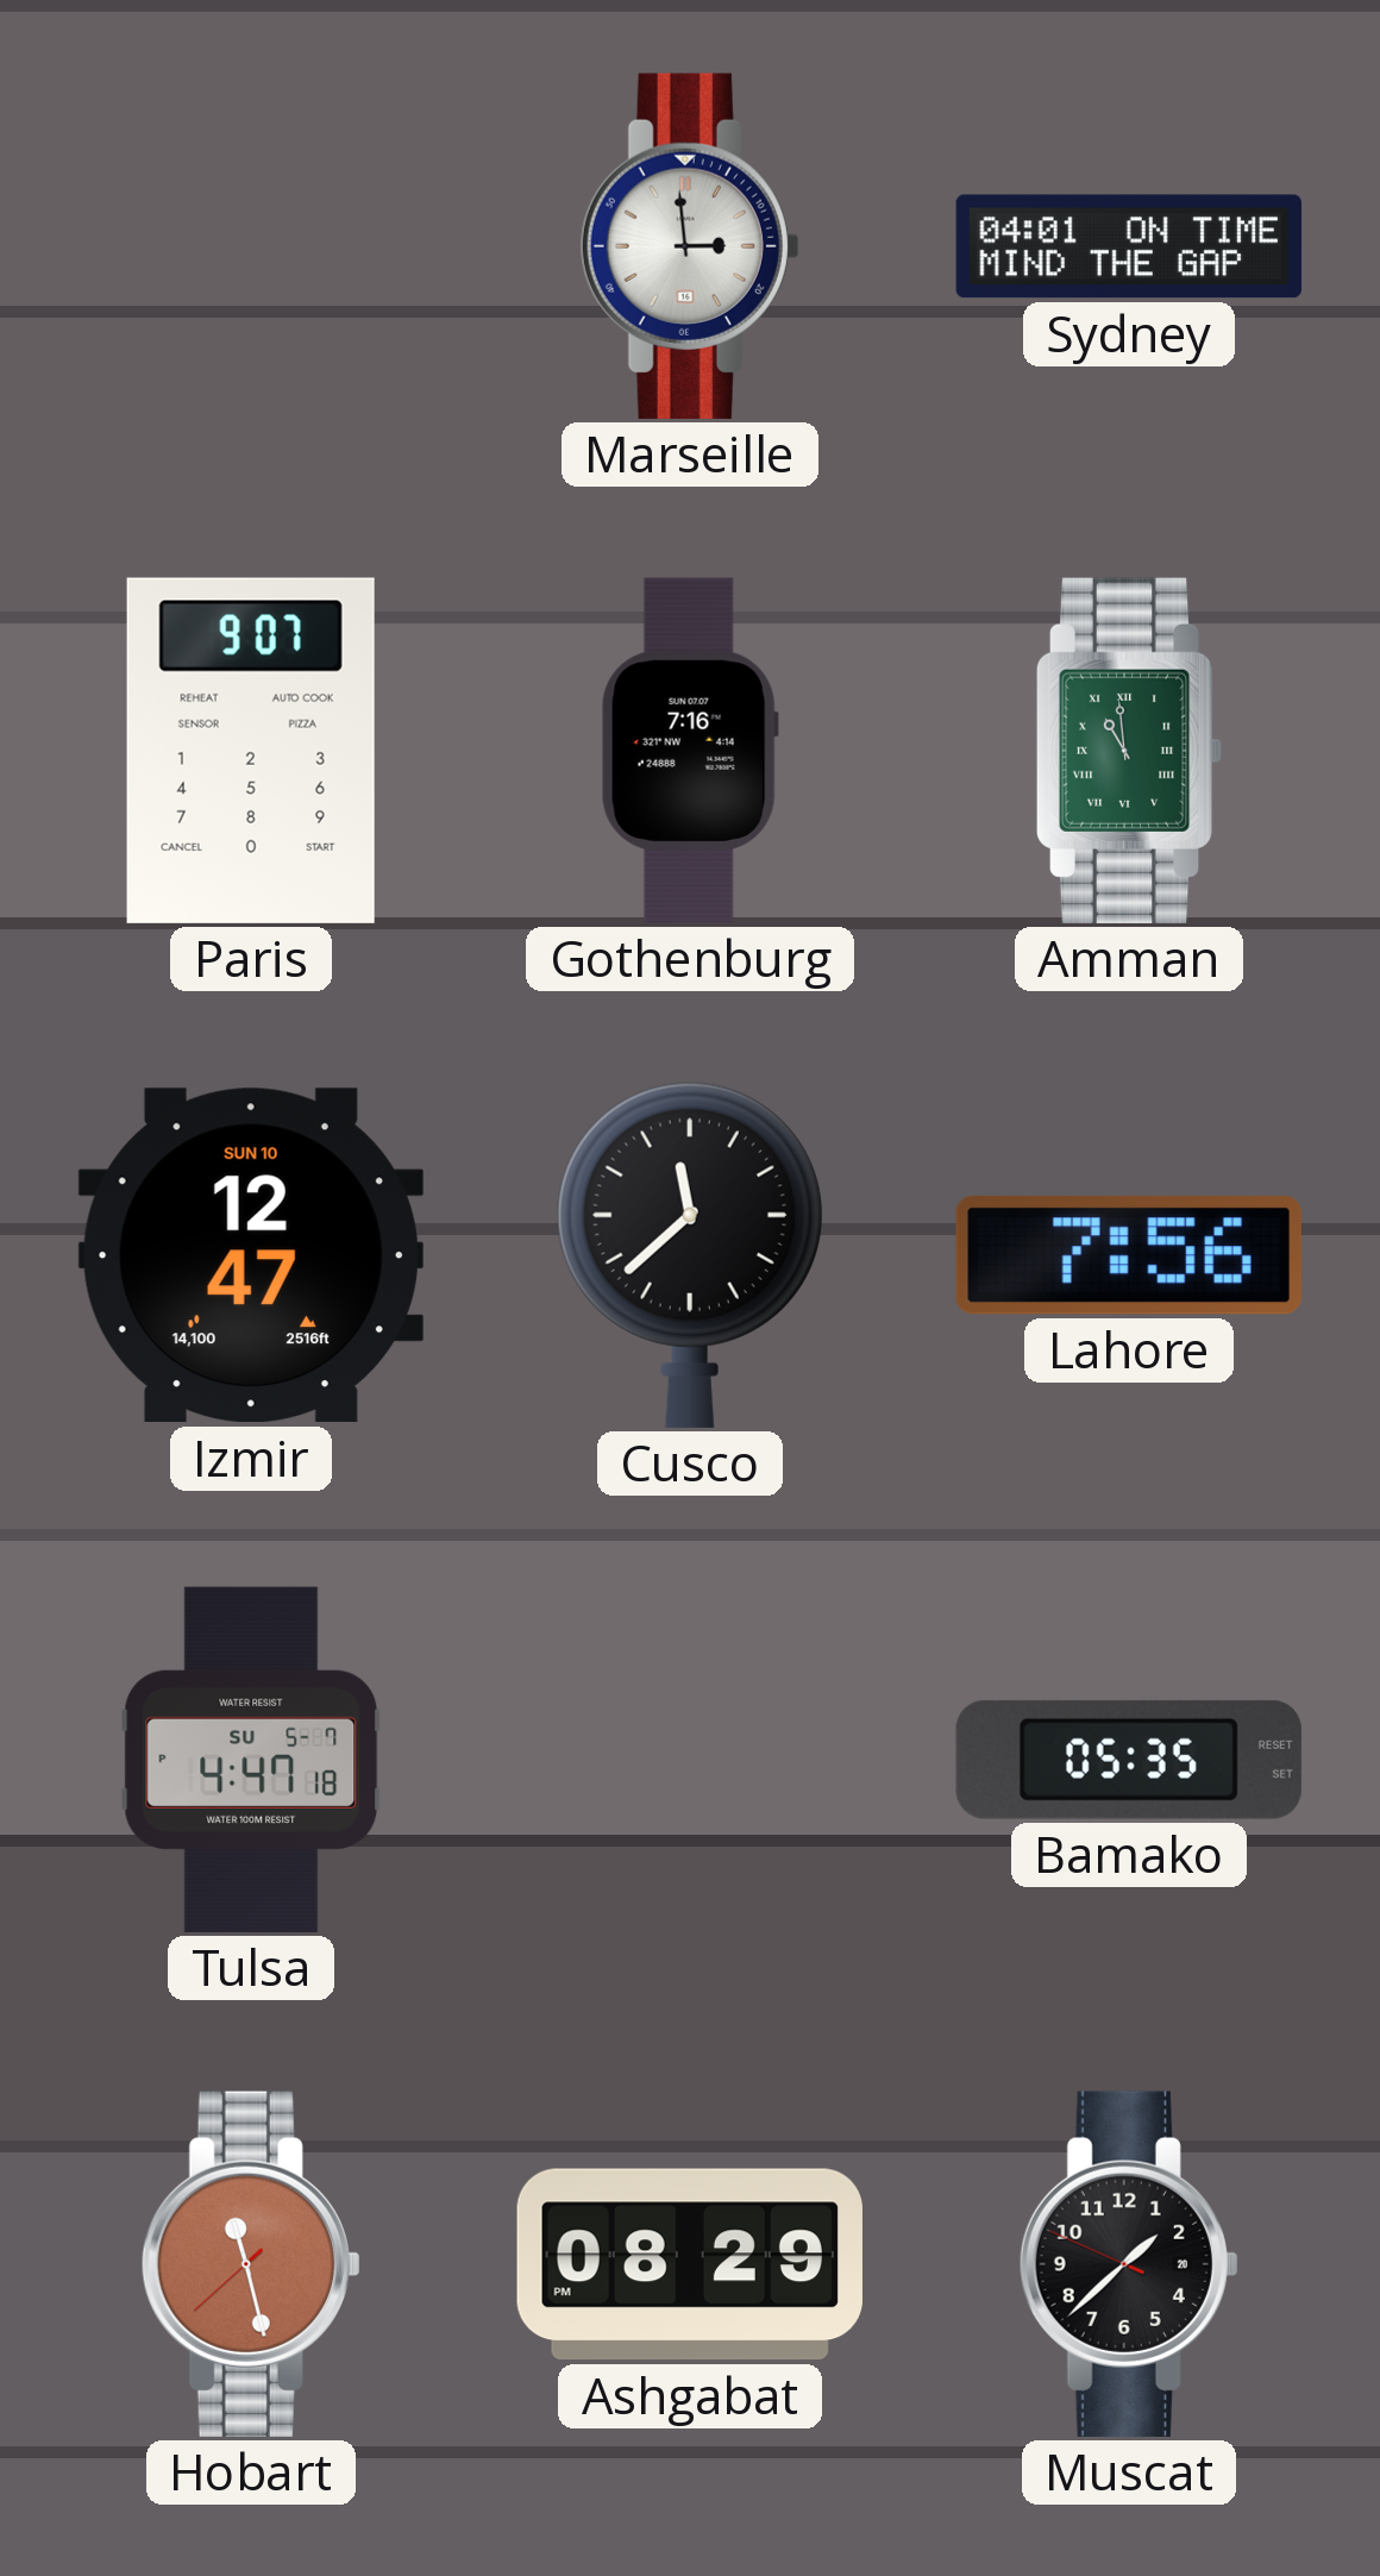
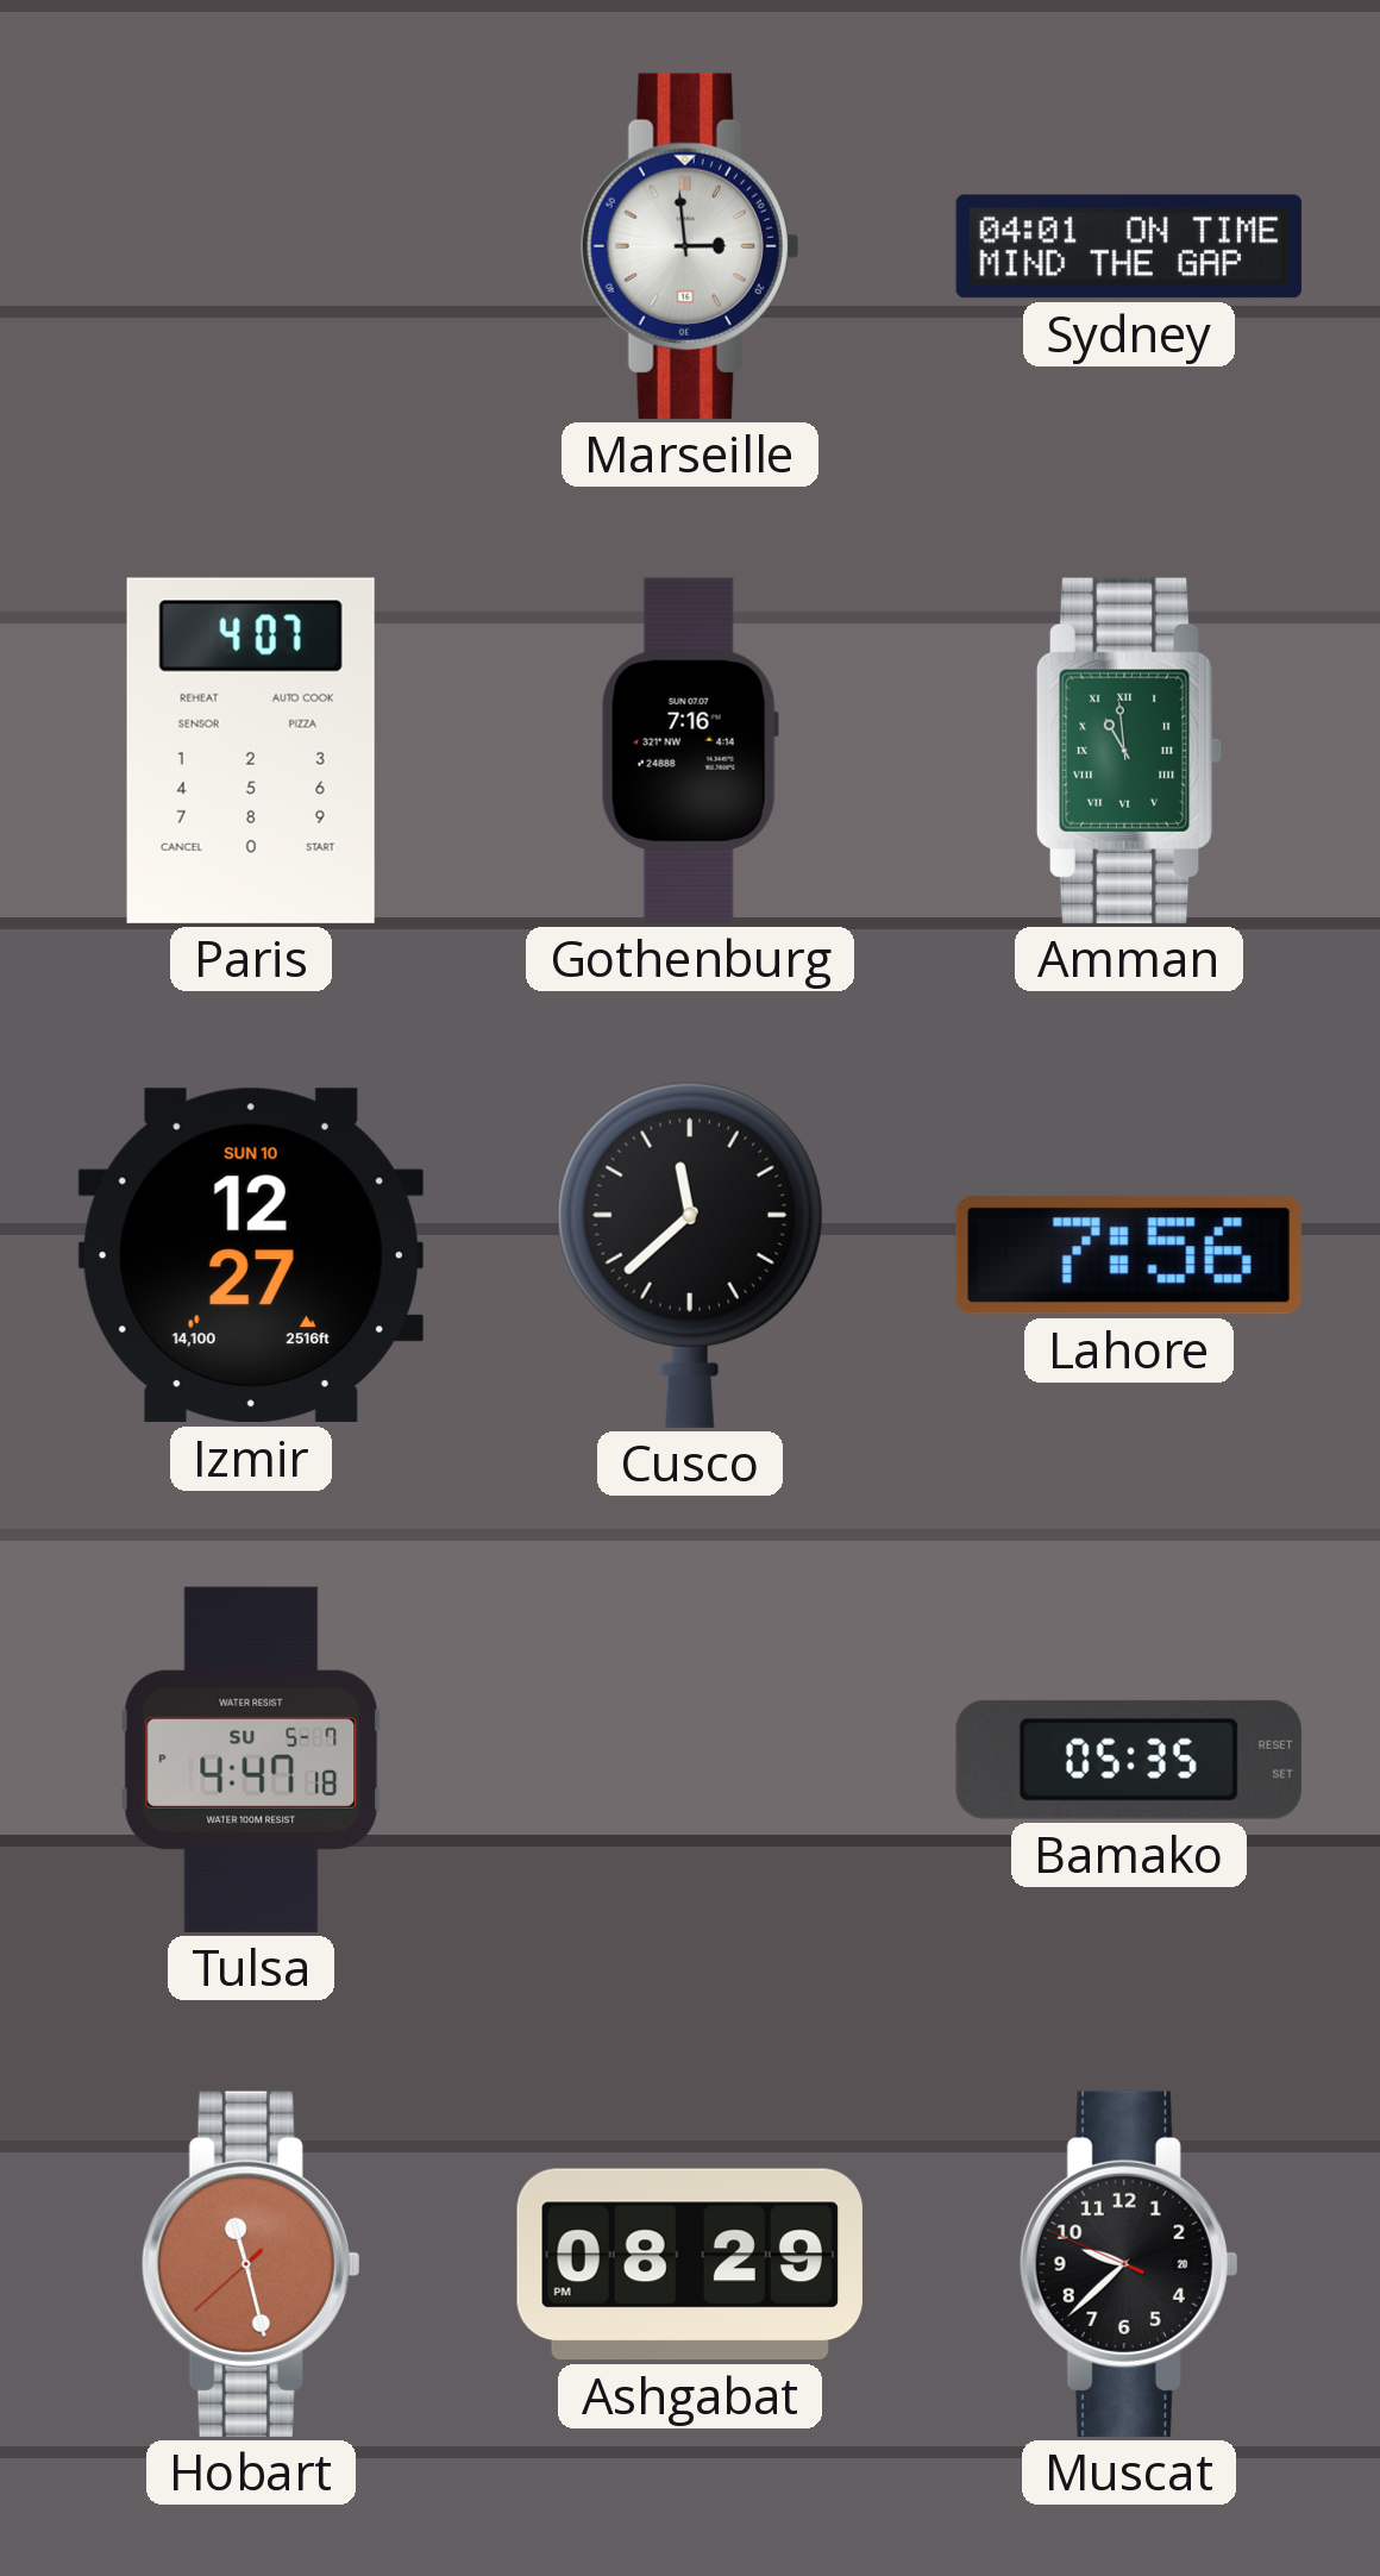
Paris: 9:07 -> 4:07
Izmir: 12:47 -> 12:27
Muscat: 1:37 -> 9:37
